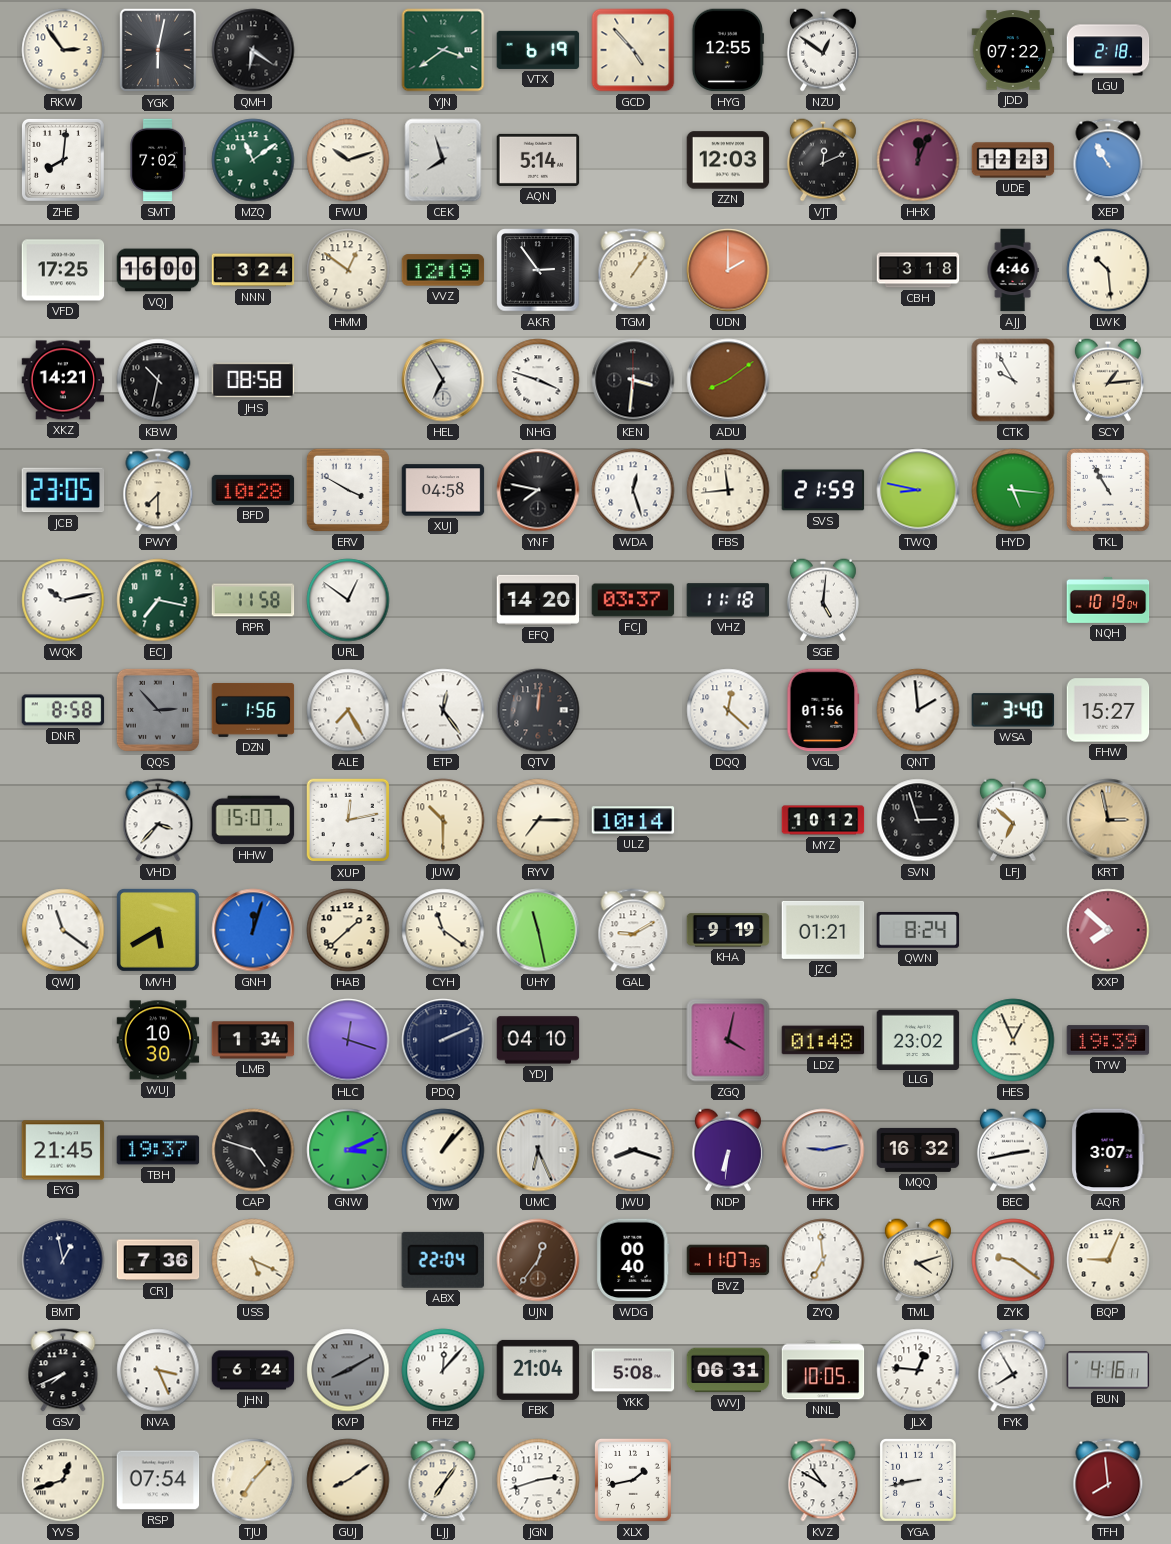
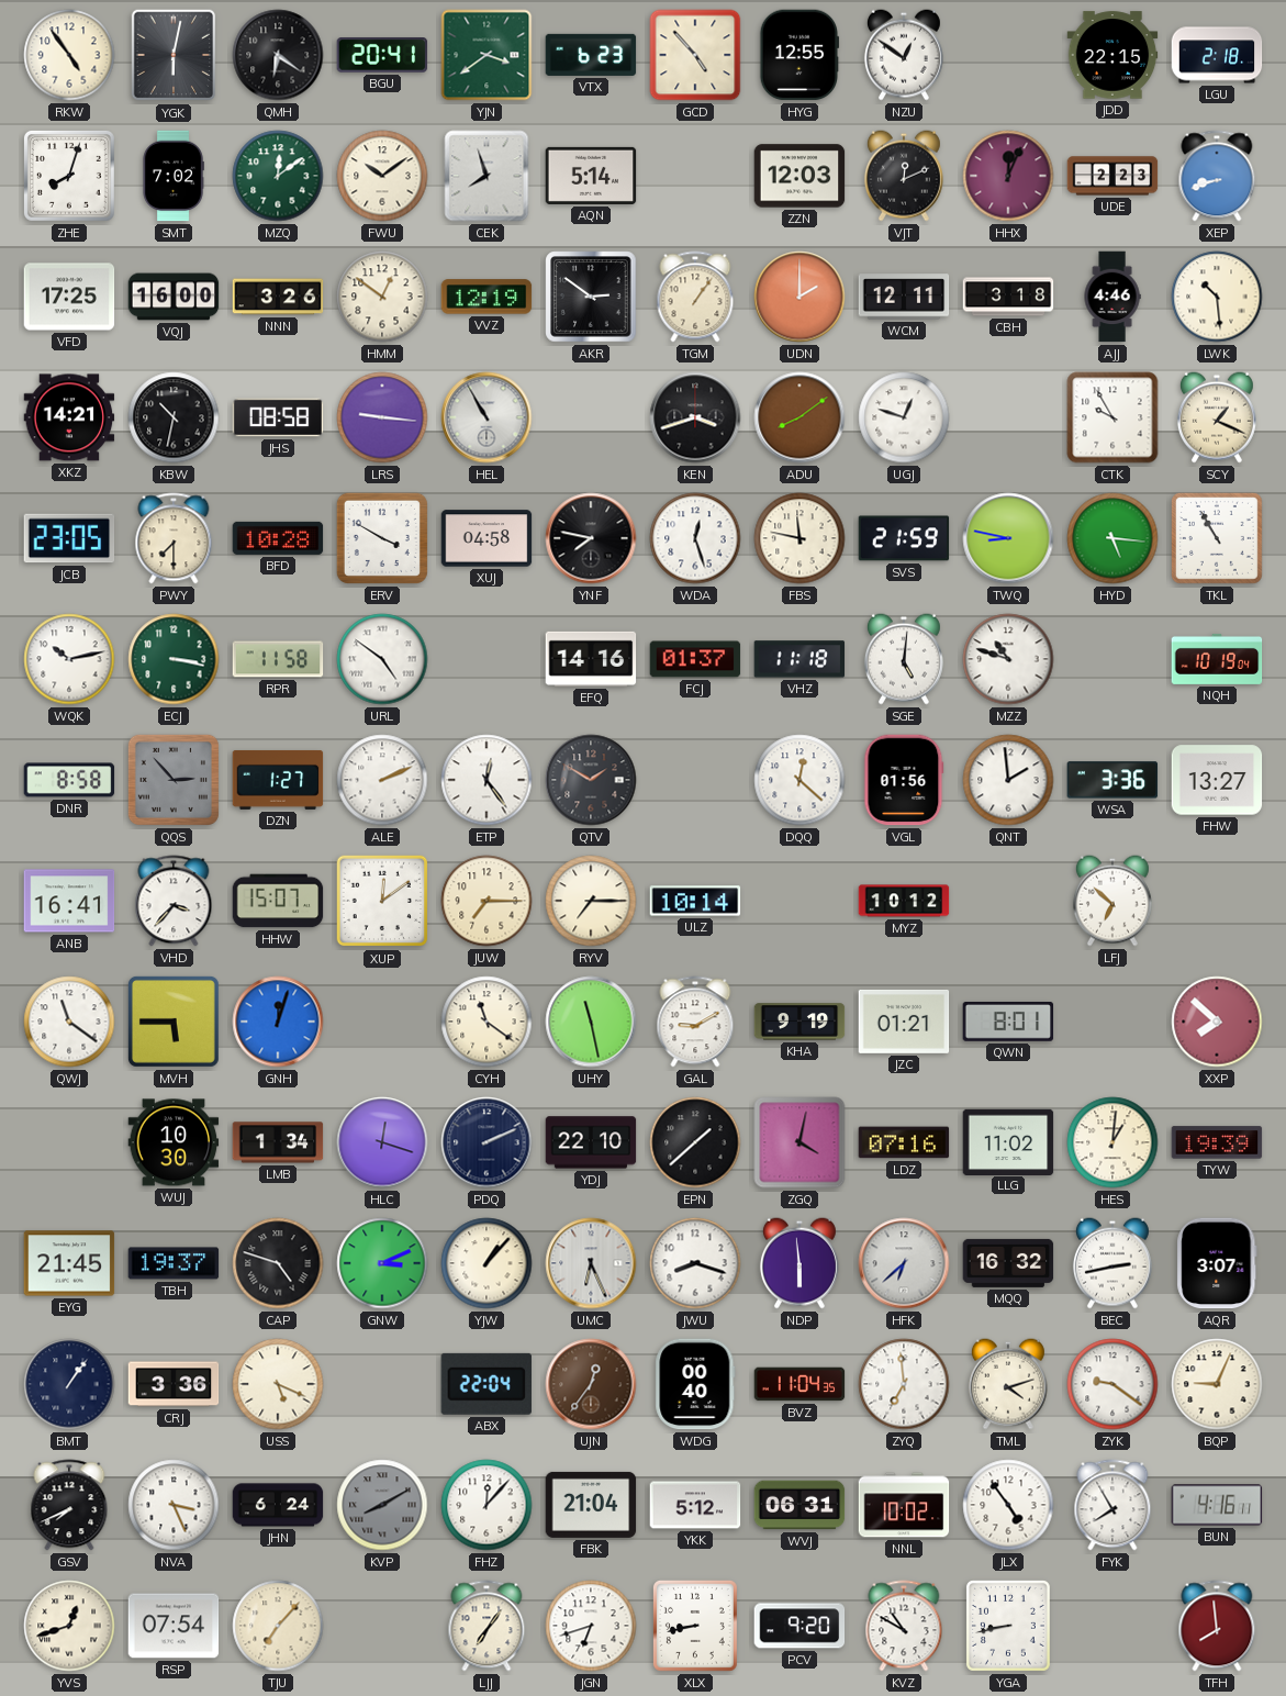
RKW: 2:54 -> 4:54
BGU: none -> 20:41
VTX: 6:19 -> 6:23
JDD: 07:22 -> 22:15
ZHE: 8:01 -> 8:03
MZQ: 11:09 -> 12:09
FWU: 10:12 -> 10:09
UDE: 12:23 -> 2:23
XEP: 10:55 -> 8:42
NNN: 3:24 -> 3:26
AKR: 2:54 -> 2:51
WCM: none -> 12:11
LRS: none -> 9:16
HEL: 6:55 -> 10:55
NHG: 3:48 -> none
KEN: 3:31 -> 3:42
UGJ: none -> 12:48
SCY: 1:14 -> 1:19
FBS: 11:44 -> 11:47
ECJ: 7:17 -> 3:17
URL: 12:51 -> 4:51
EFQ: 14:20 -> 14:16
FCJ: 03:37 -> 01:37
MZZ: none -> 10:48
DZN: 1:56 -> 1:27
ALE: 7:25 -> 2:11
QTV: 12:01 -> 1:50
WSA: 3:40 -> 3:36
FHW: 15:27 -> 13:27
ANB: none -> 16:41
XUP: 12:13 -> 12:09
JUW: 10:30 -> 7:15
SVN: 2:57 -> none
KRT: 2:58 -> none
MVH: 5:40 -> 5:45
HAB: 1:38 -> none
QWN: 8:24 -> 8:01
YDJ: 04:10 -> 22:10
EPN: none -> 1:38
LDZ: 01:48 -> 07:16
LLG: 23:02 -> 11:02
HES: 12:56 -> 1:01
NDP: 6:31 -> 5:59
HFK: 9:13 -> 6:38
BMT: 12:58 -> 1:06
CRJ: 7:36 -> 3:36
BVZ: 11:07 -> 11:04
YKK: 5:08 -> 5:12
NNL: 10:05 -> 10:02
JLX: 12:46 -> 4:54
GUJ: 8:09 -> none
JGN: 2:42 -> 6:42
XLX: 1:43 -> 8:43
PCV: none -> 9:20
